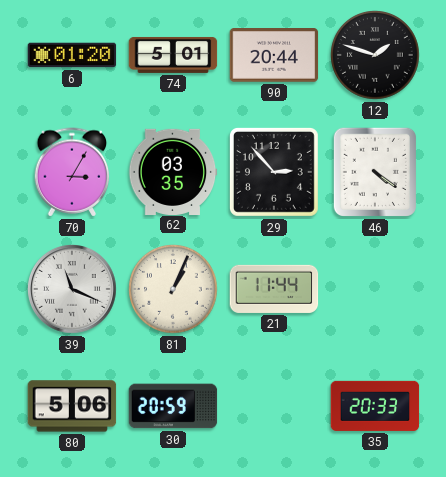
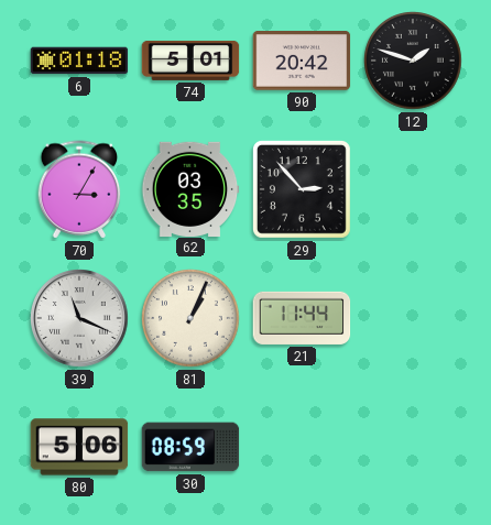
6: 01:20 -> 01:18
90: 20:44 -> 20:42
46: 4:21 -> none
30: 20:59 -> 08:59
35: 20:33 -> none
